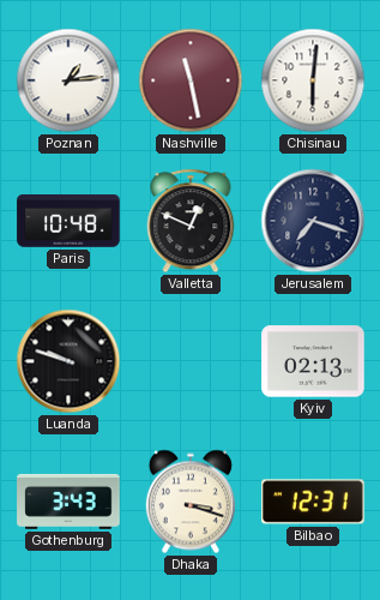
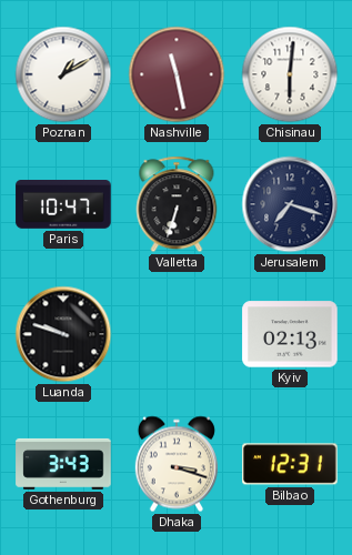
Poznan: 1:14 -> 1:10
Paris: 10:48 -> 10:47
Valletta: 12:49 -> 6:33
